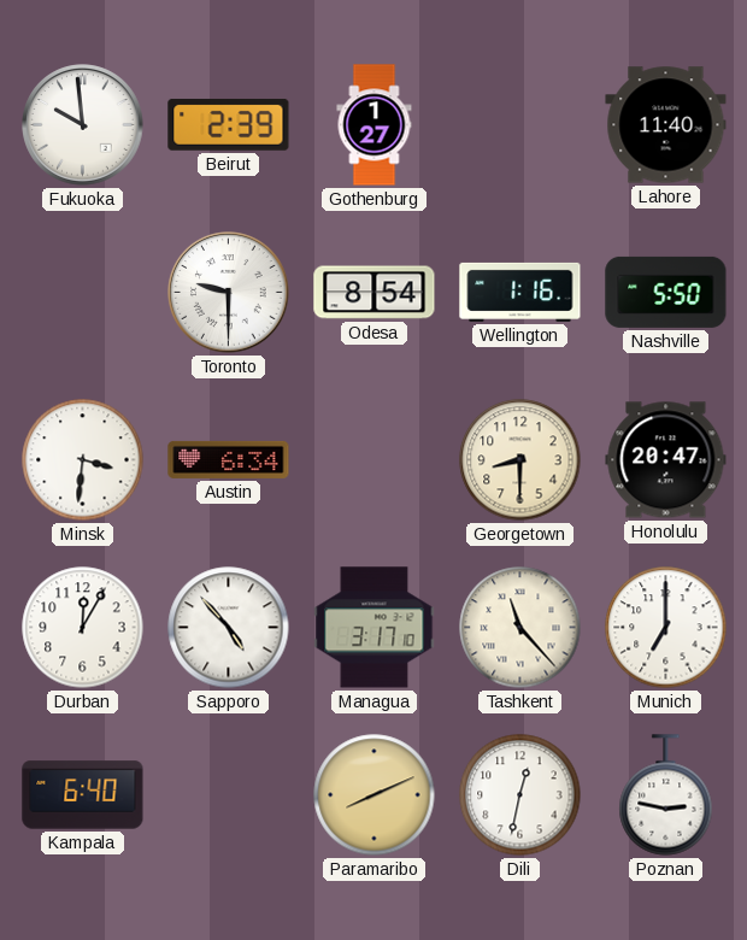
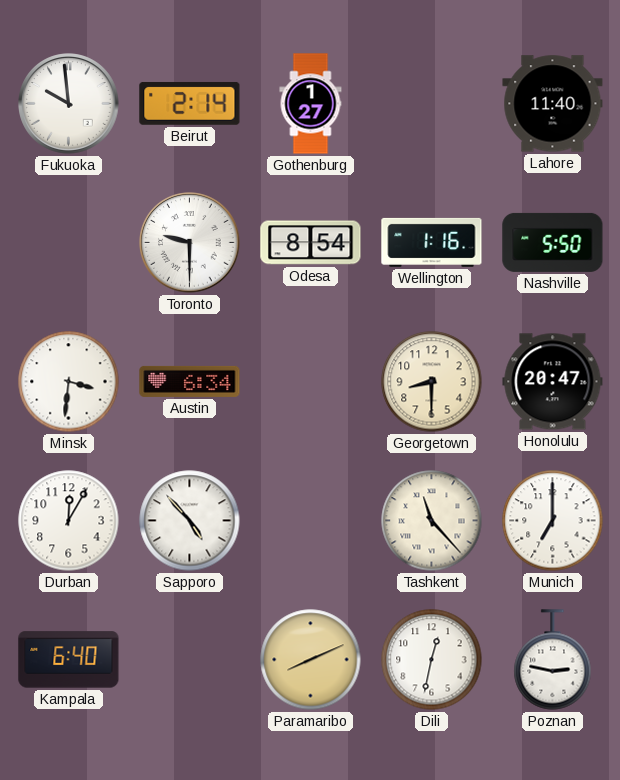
Beirut: 2:39 -> 2:14
Managua: 3:17 -> none
